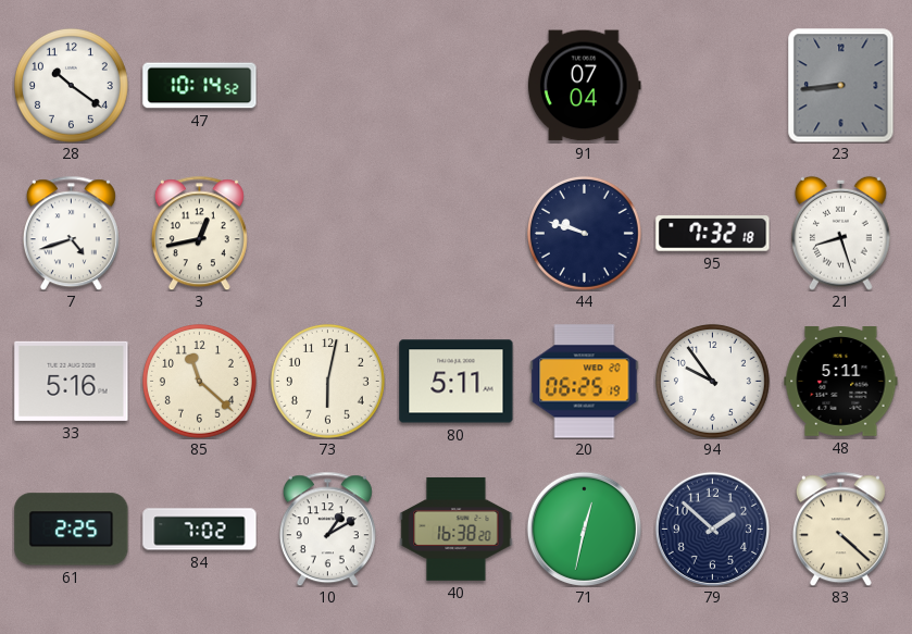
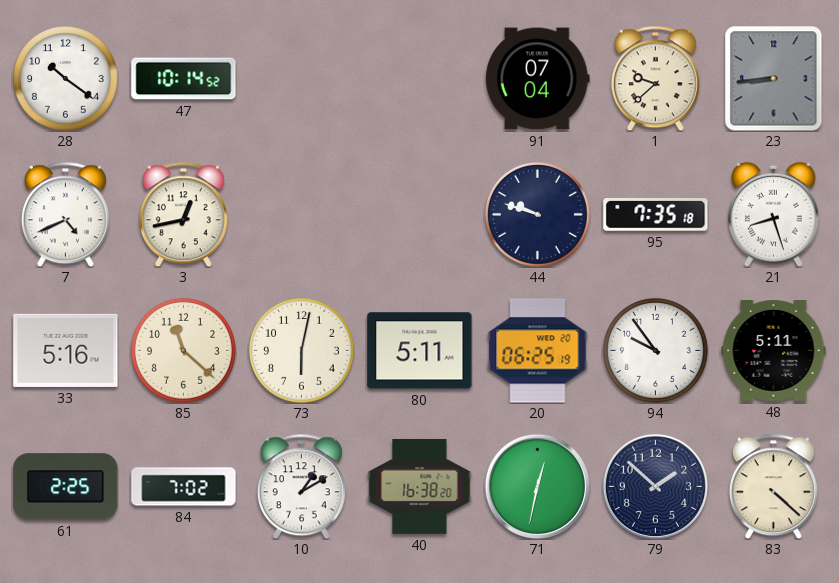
1: none -> 9:38
7: 4:42 -> 4:41
95: 7:32 -> 7:35
